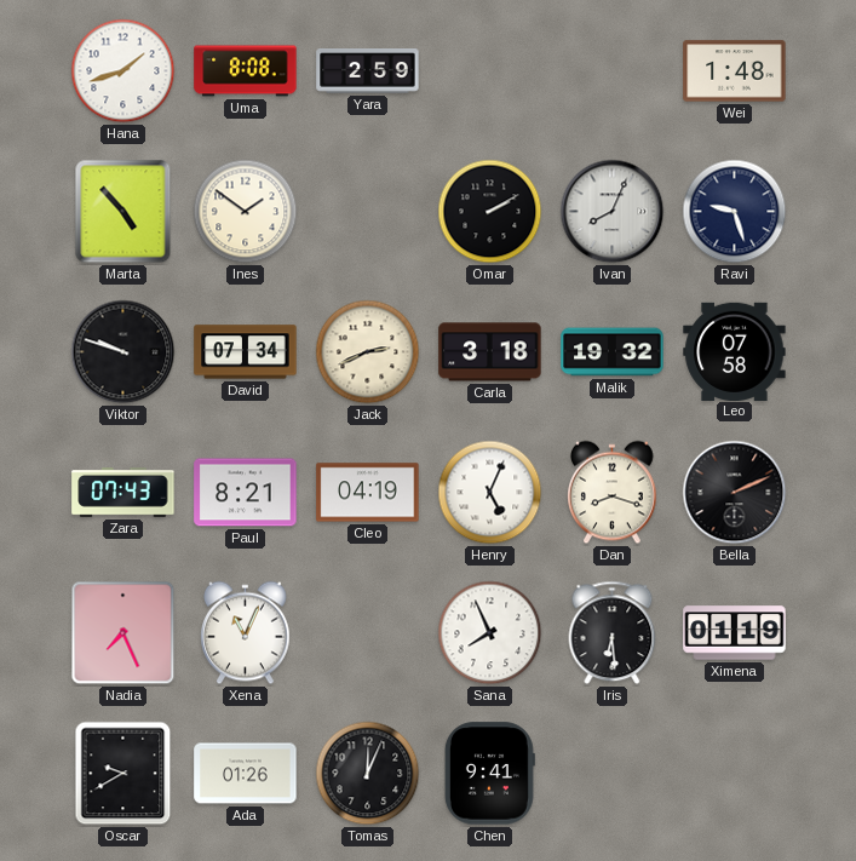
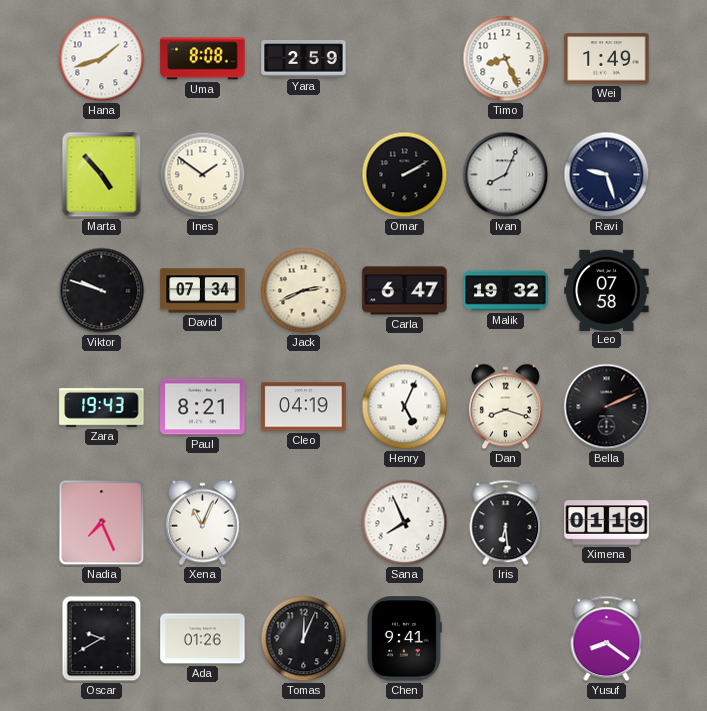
Timo: none -> 8:26
Wei: 1:48 -> 1:49
Carla: 3:18 -> 6:47
Zara: 07:43 -> 19:43
Yusuf: none -> 8:21
